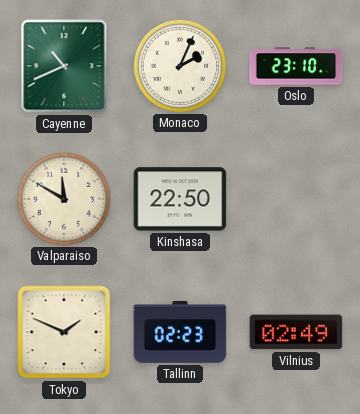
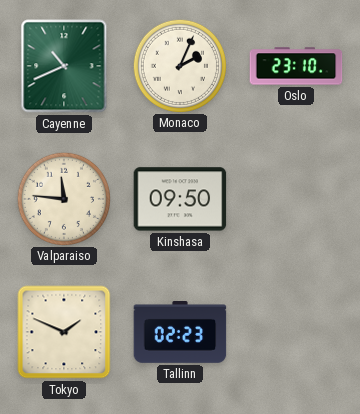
Valparaiso: 11:50 -> 11:46
Kinshasa: 22:50 -> 09:50
Vilnius: 02:49 -> none
